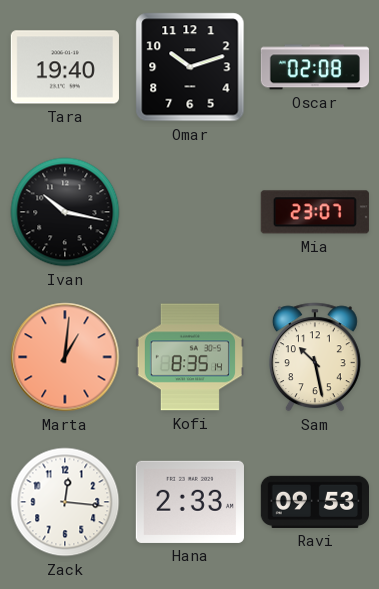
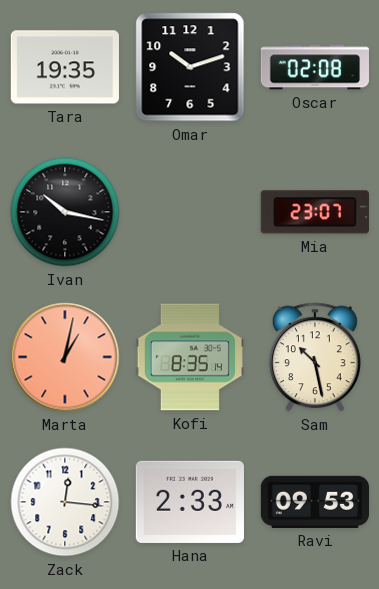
Tara: 19:40 -> 19:35
Marta: 1:01 -> 1:02
